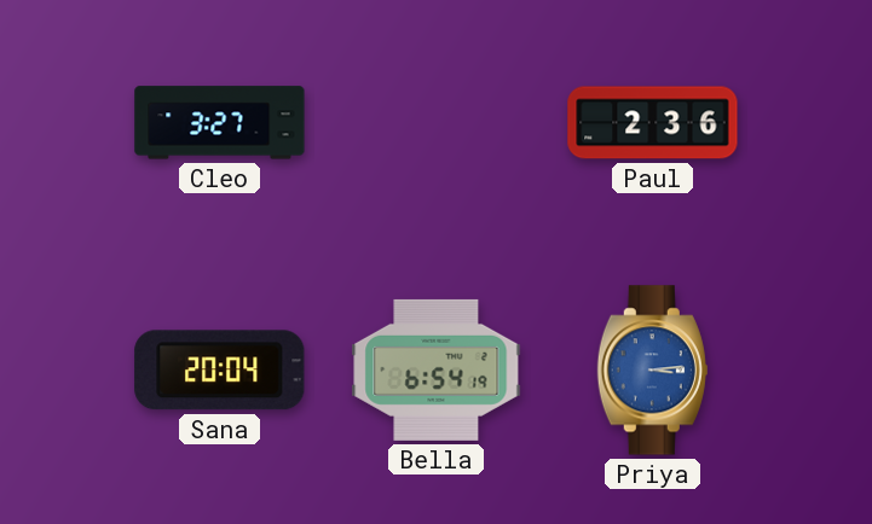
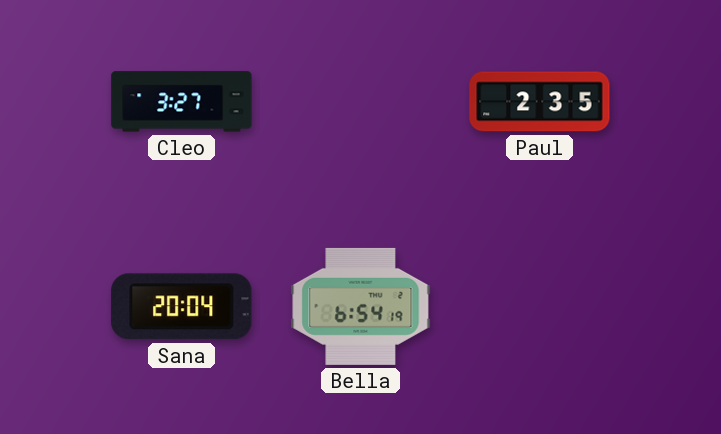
Paul: 2:36 -> 2:35
Priya: 3:14 -> none
